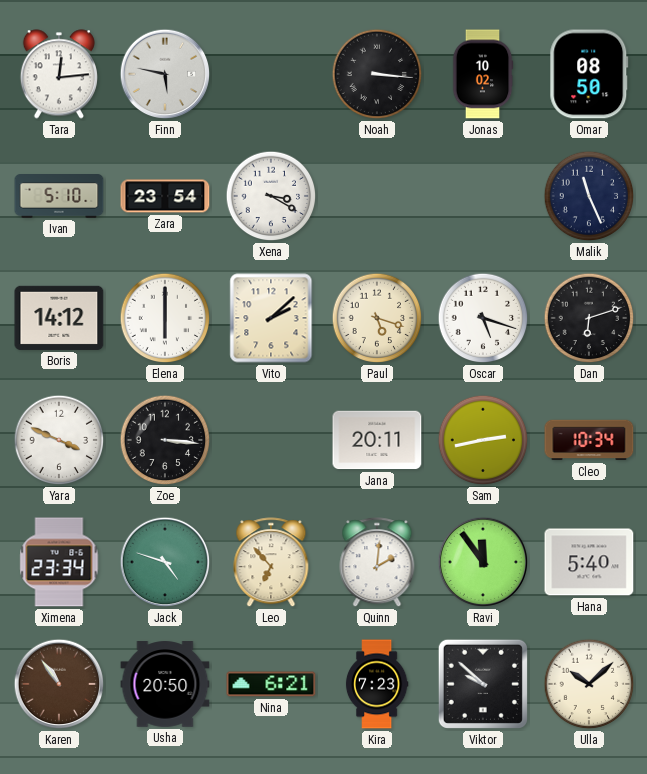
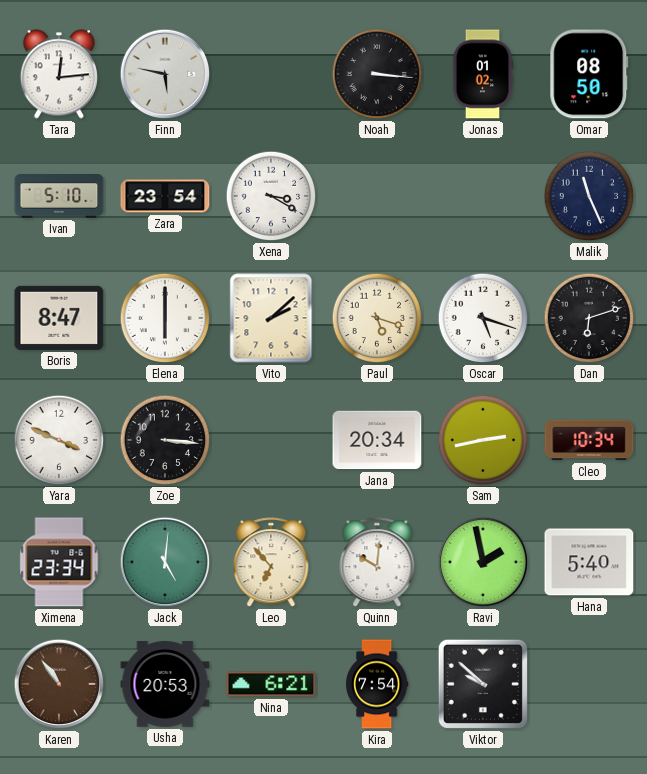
Jonas: 10:02 -> 01:02
Boris: 14:12 -> 8:47
Jana: 20:11 -> 20:34
Jack: 4:48 -> 5:01
Quinn: 2:01 -> 10:01
Ravi: 11:54 -> 1:58
Usha: 20:50 -> 20:53
Kira: 7:23 -> 7:54
Ulla: 10:08 -> none
